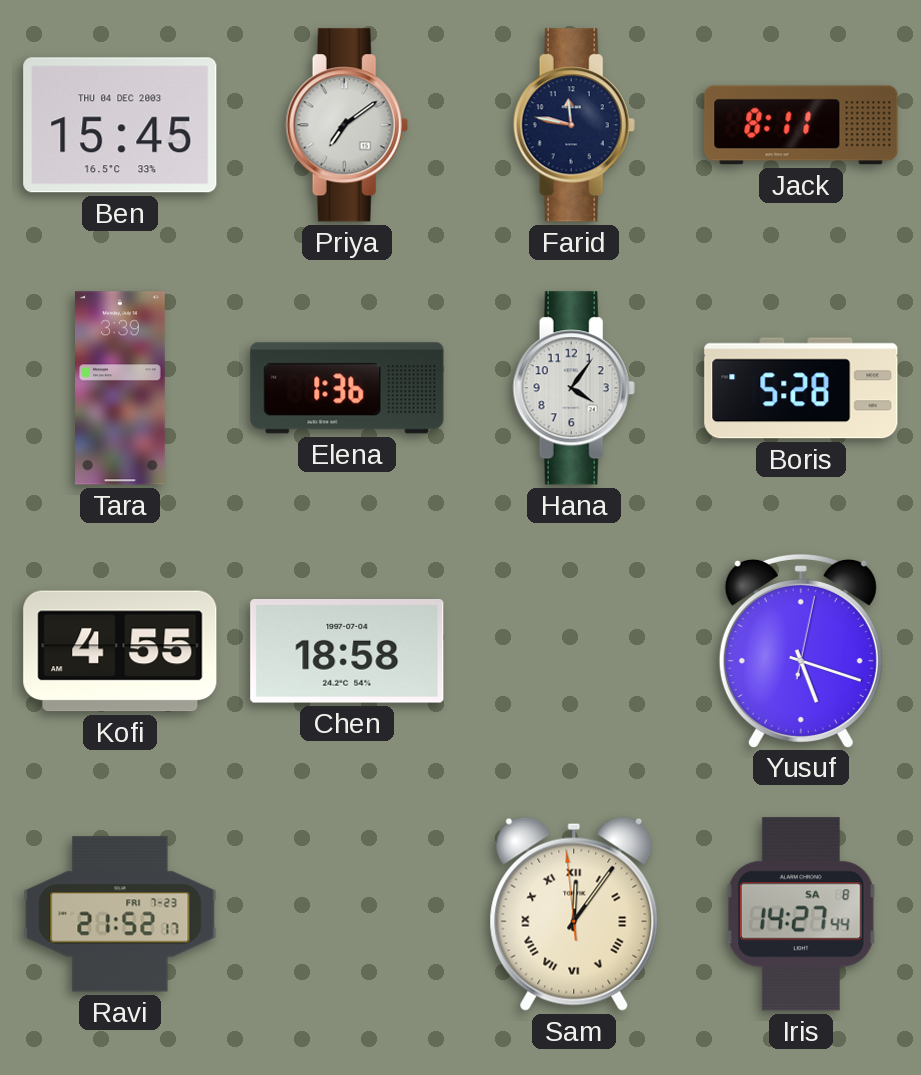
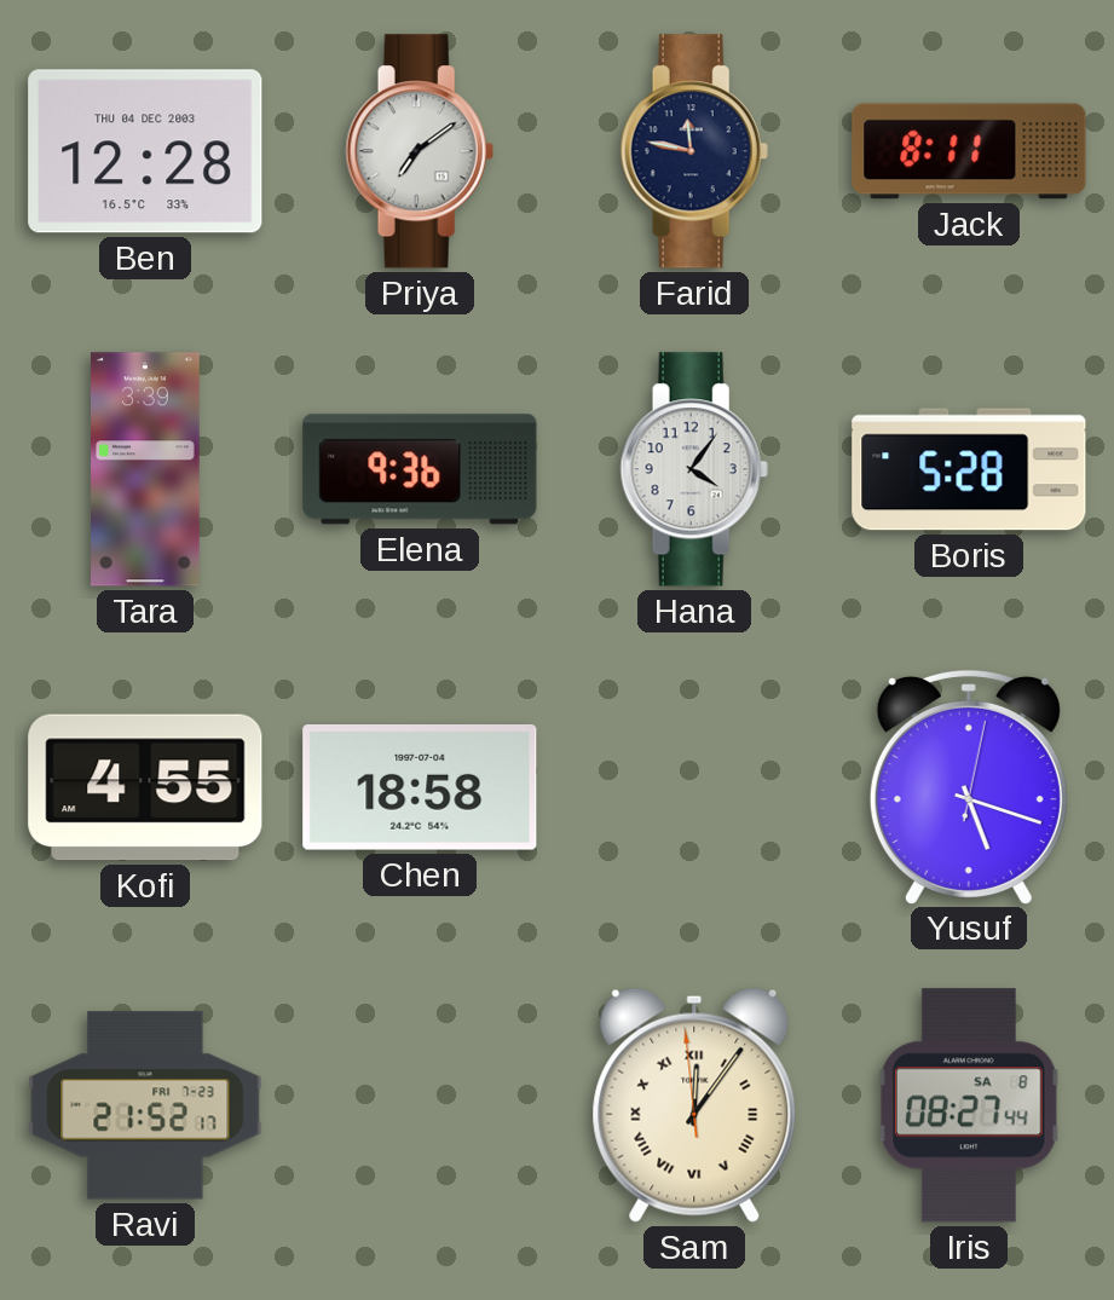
Ben: 15:45 -> 12:28
Elena: 1:36 -> 9:36
Iris: 14:27 -> 08:27
